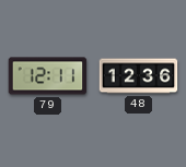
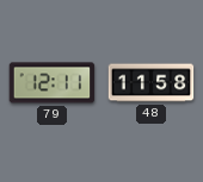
48: 12:36 -> 11:58
